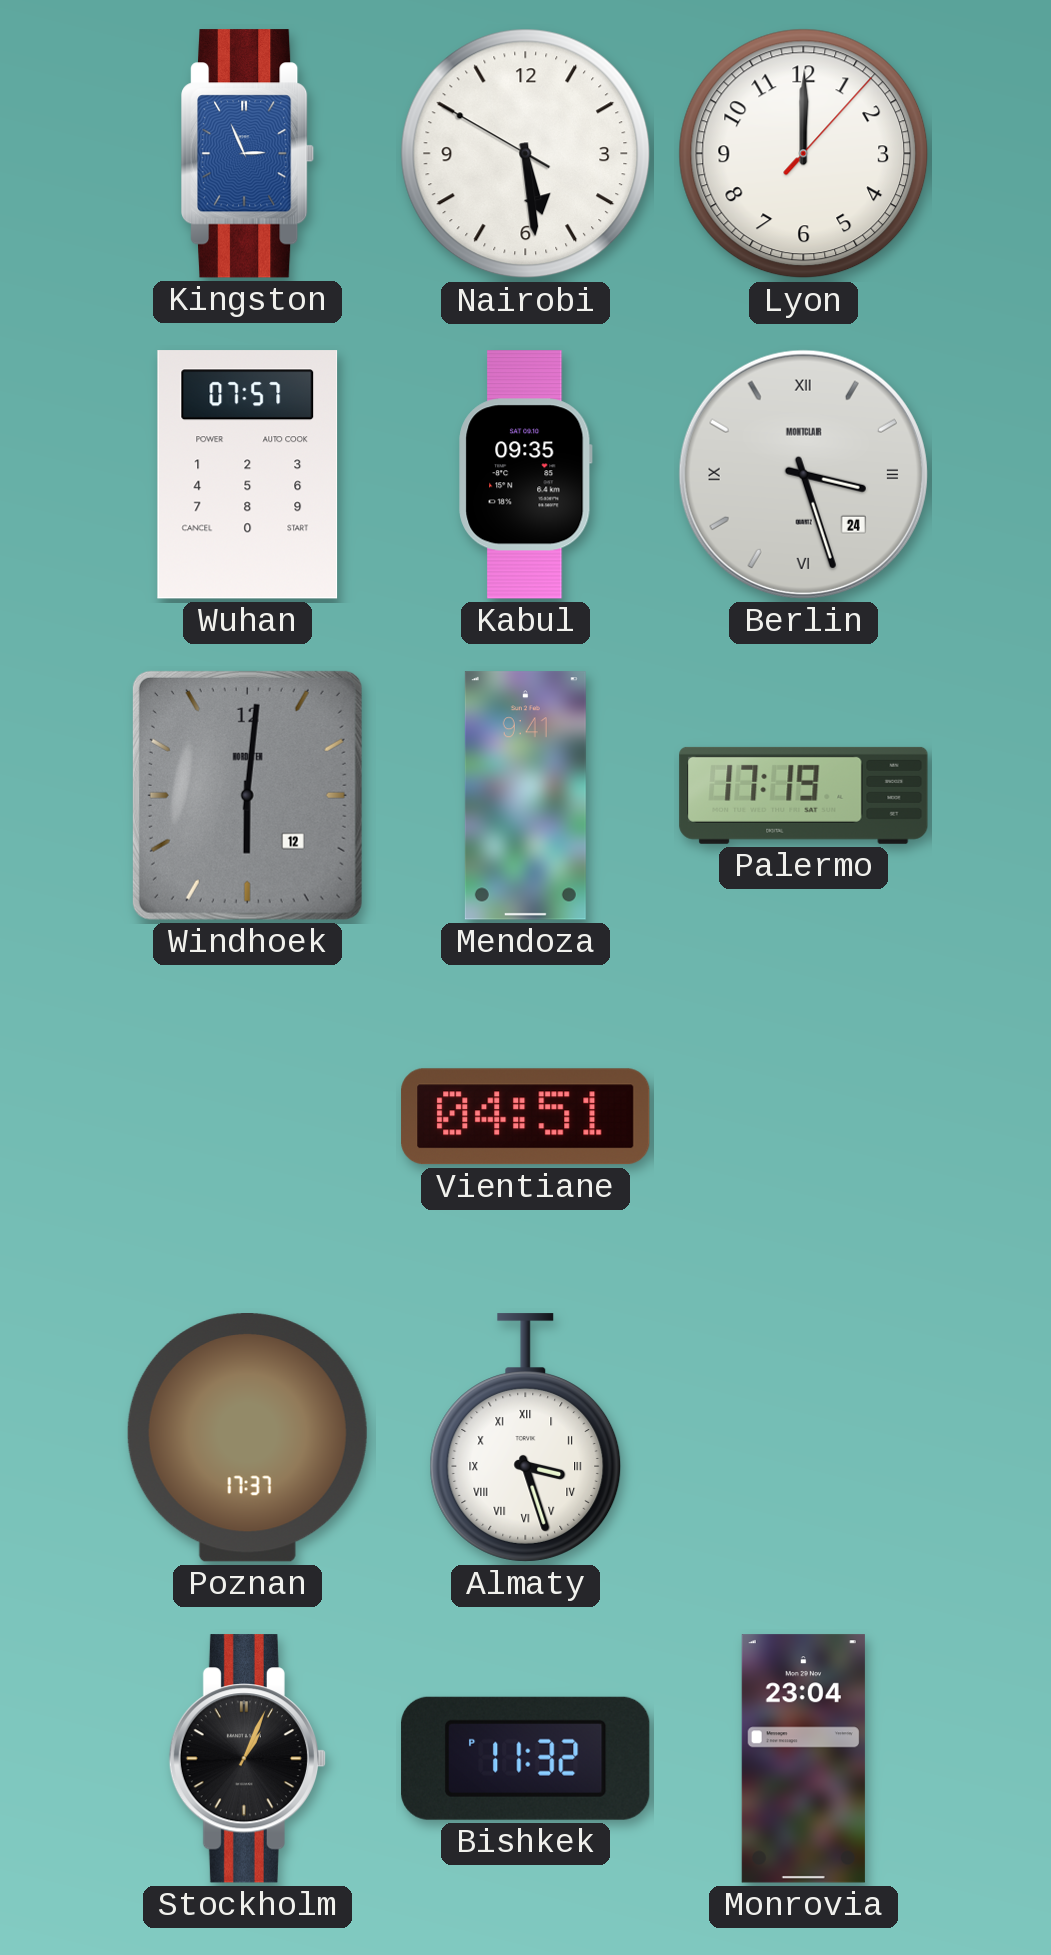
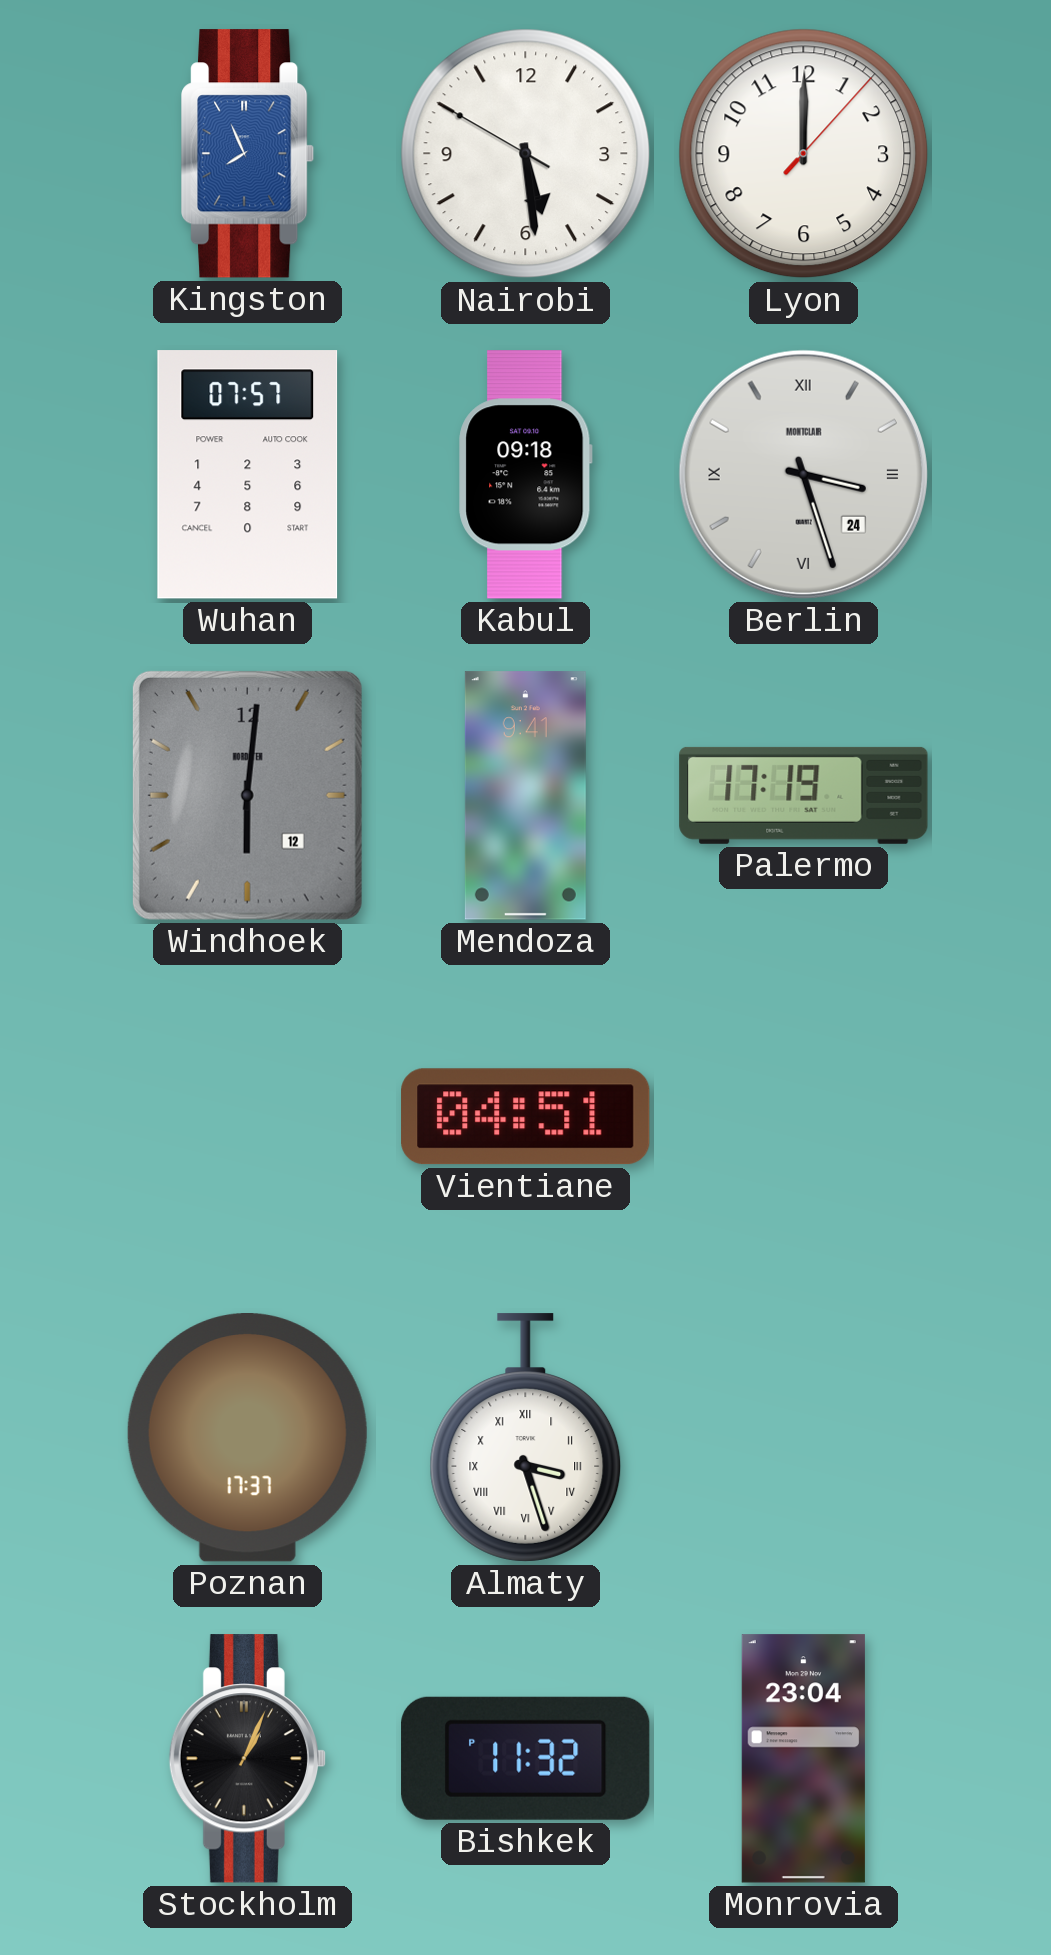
Kingston: 2:56 -> 7:56
Kabul: 09:35 -> 09:18
